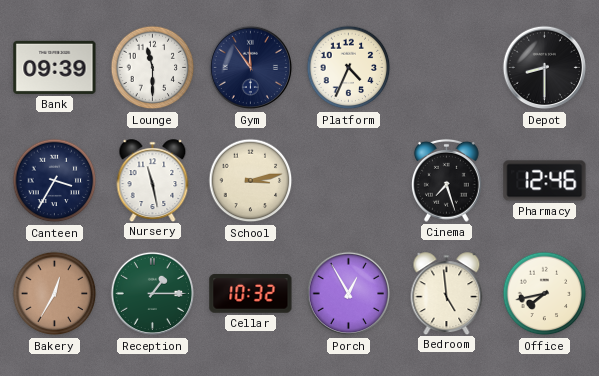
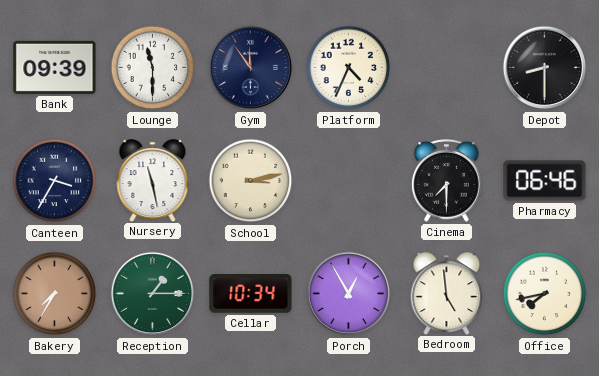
Cinema: 7:27 -> 7:30
Pharmacy: 12:46 -> 06:46
Bakery: 12:35 -> 7:35
Cellar: 10:32 -> 10:34
